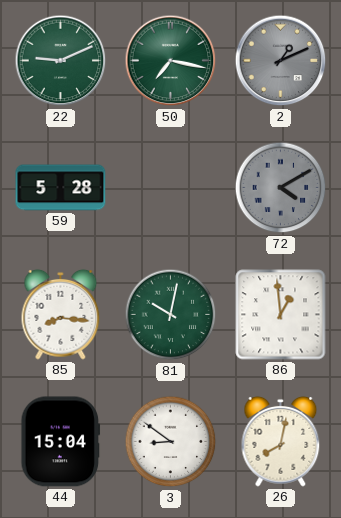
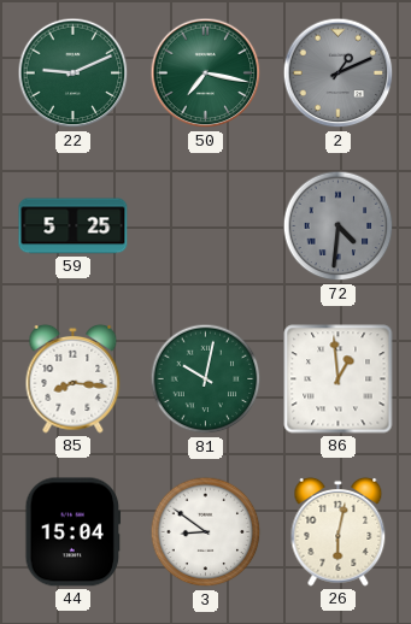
59: 5:28 -> 5:25
72: 4:10 -> 4:31
26: 8:02 -> 6:02
